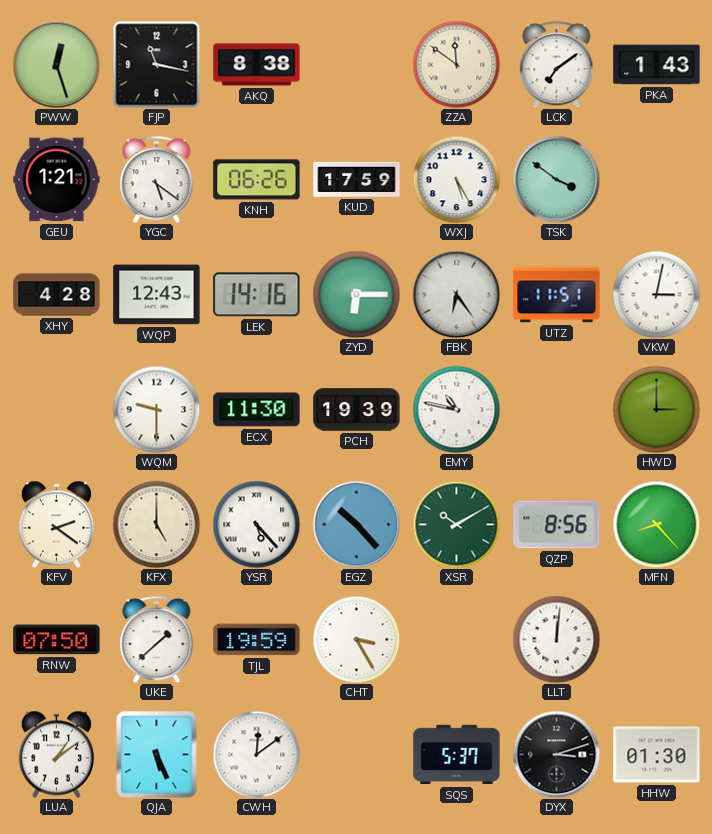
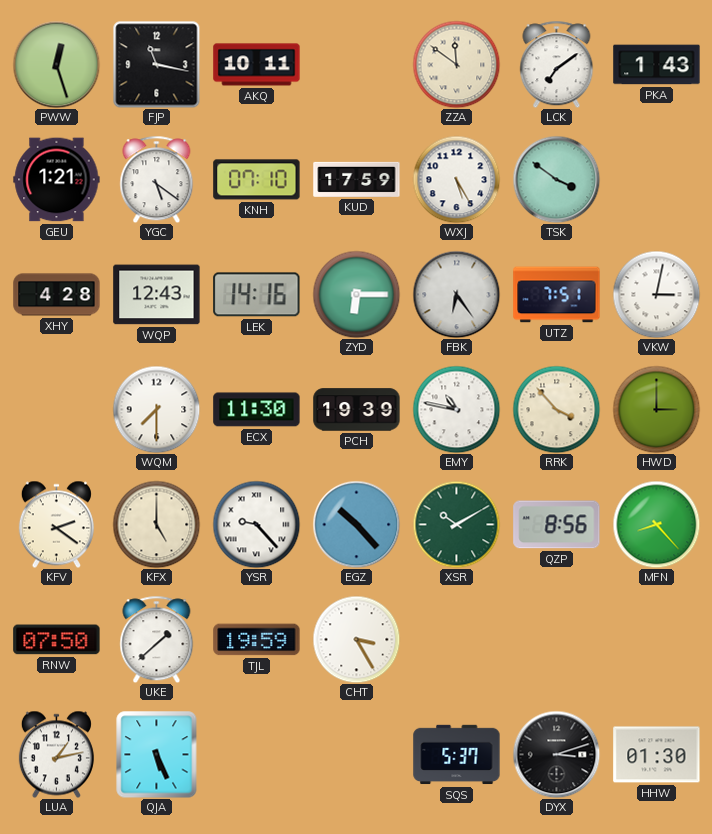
AKQ: 8:38 -> 10:11
KNH: 06:26 -> 07:10
UTZ: 11:51 -> 7:51
WQM: 9:30 -> 7:30
RRK: none -> 3:53
YSR: 5:23 -> 9:23
LLT: 12:01 -> none
LUA: 1:09 -> 1:13
CWH: 12:09 -> none
